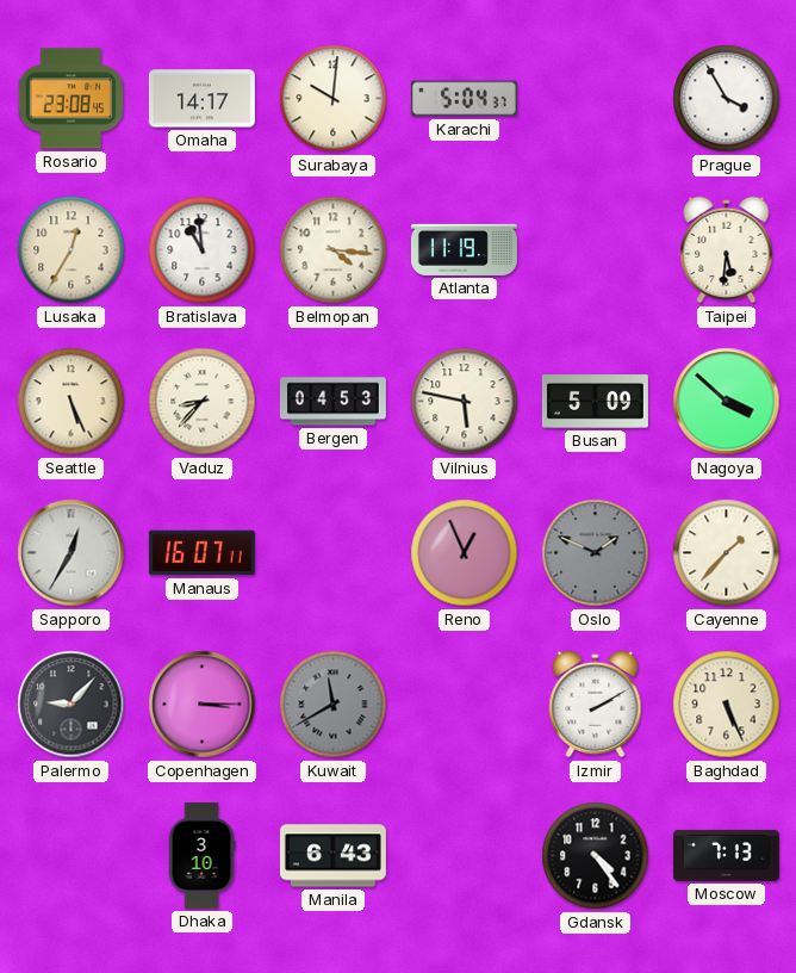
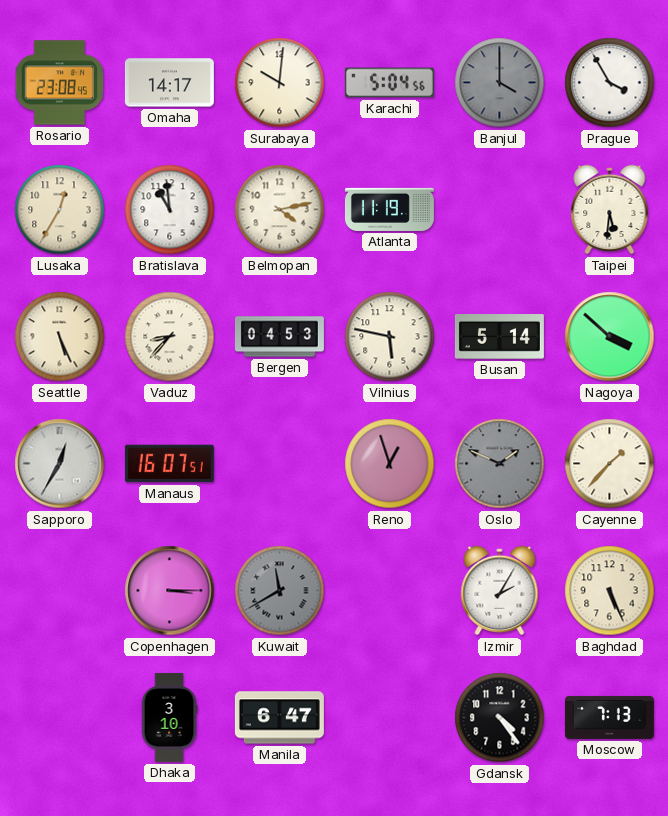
Karachi: 5:04:37 -> 5:04:56
Banjul: none -> 4:00
Belmopan: 4:16 -> 4:13
Busan: 5:09 -> 5:14
Manaus: 16:07:11 -> 16:07:51
Reno: 12:56 -> 12:57
Palermo: 9:07 -> none
Izmir: 2:10 -> 2:05
Manila: 6:43 -> 6:47
